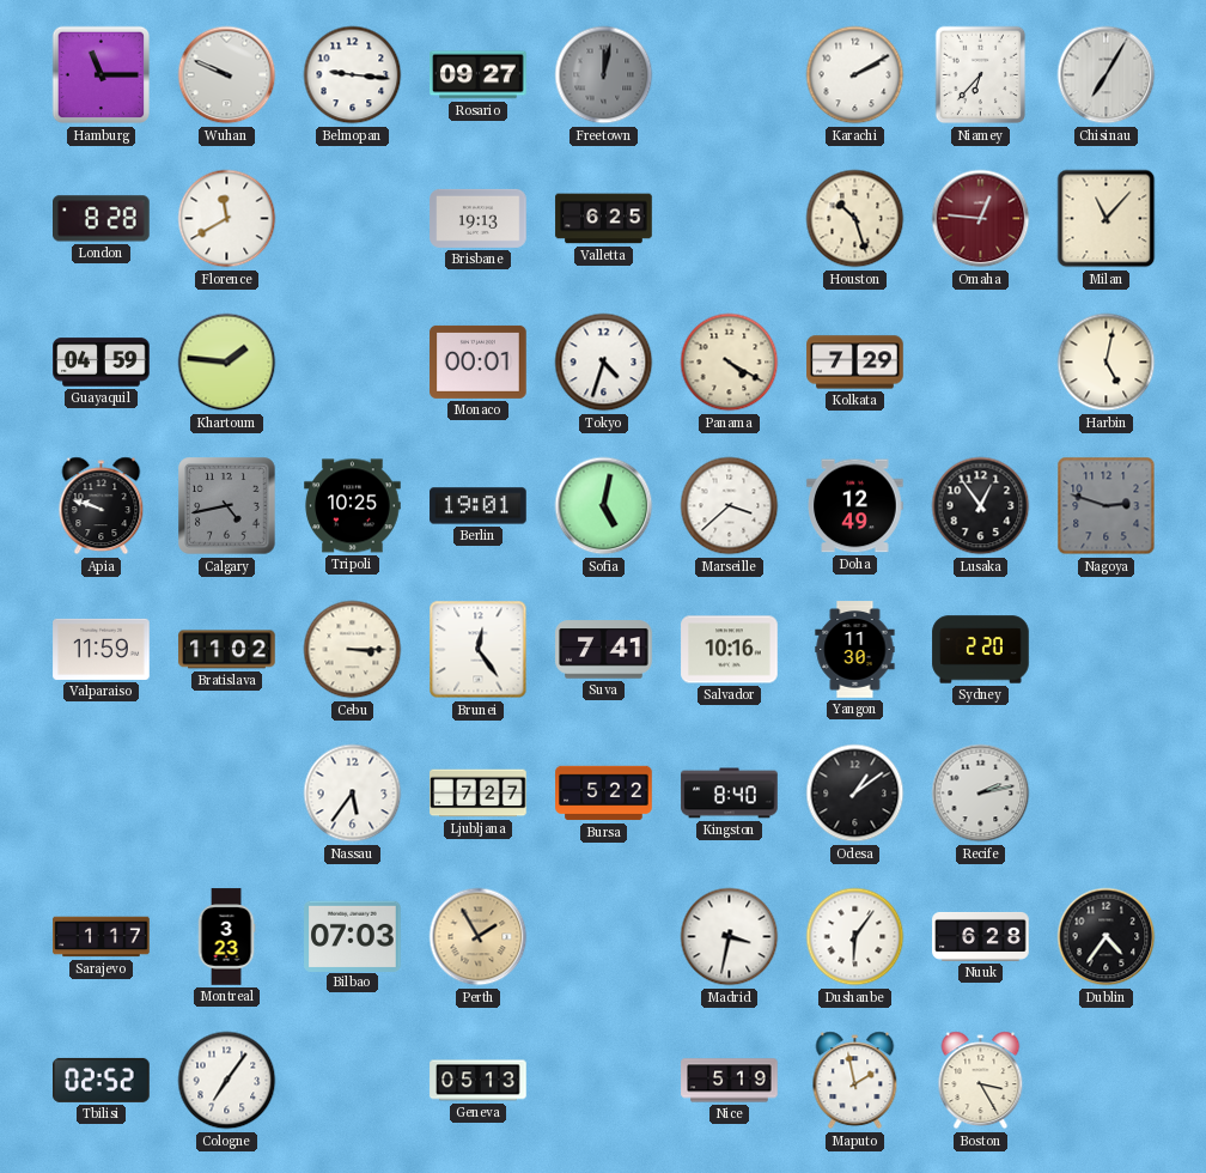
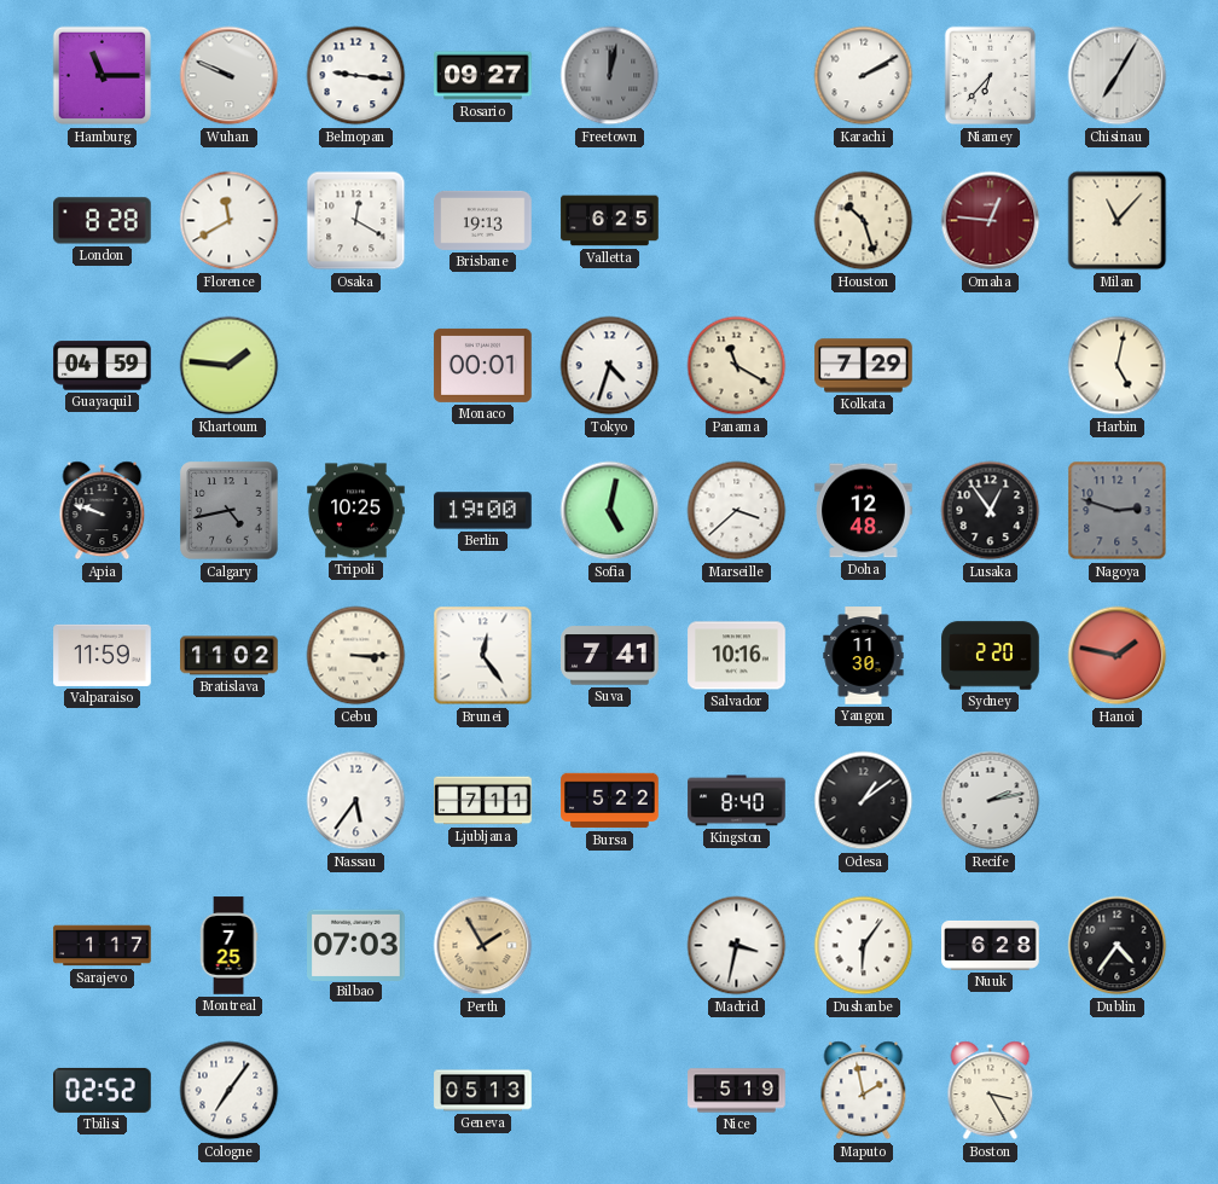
Osaka: none -> 12:20
Panama: 4:20 -> 11:20
Berlin: 19:01 -> 19:00
Doha: 12:49 -> 12:48
Hanoi: none -> 1:47
Ljubljana: 7:27 -> 7:11
Montreal: 3:23 -> 7:25
